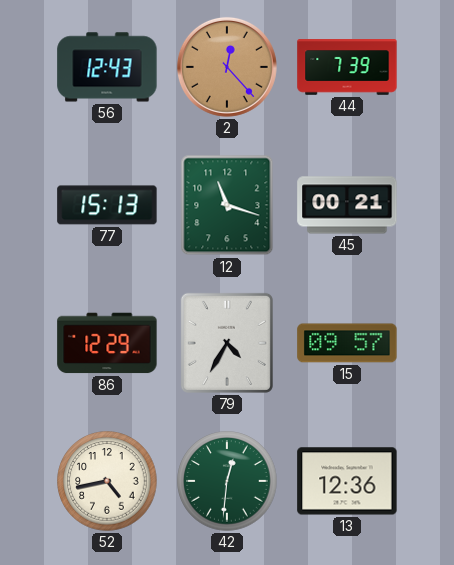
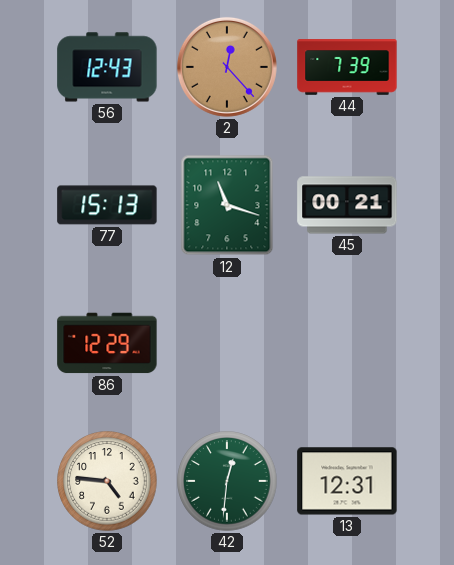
79: 4:35 -> none
15: 09:57 -> none
52: 4:43 -> 4:46
13: 12:36 -> 12:31
